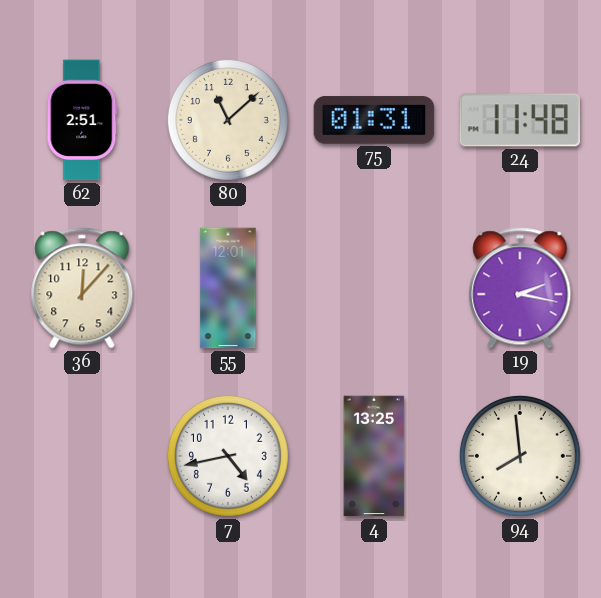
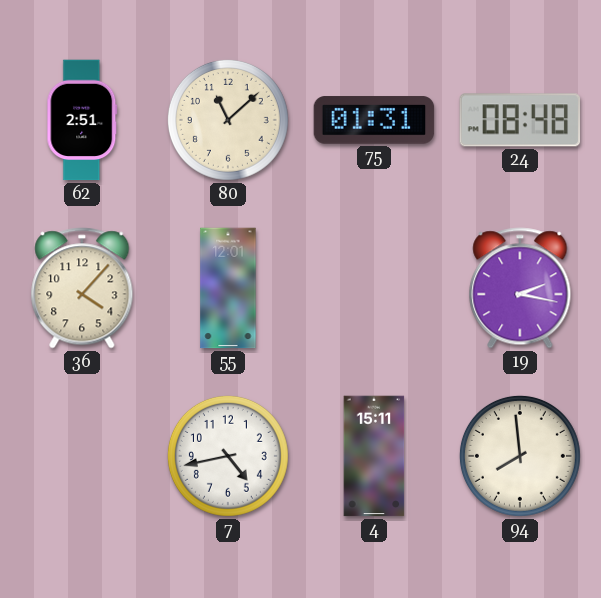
24: 11:48 -> 08:48
36: 12:07 -> 4:07
4: 13:25 -> 15:11
